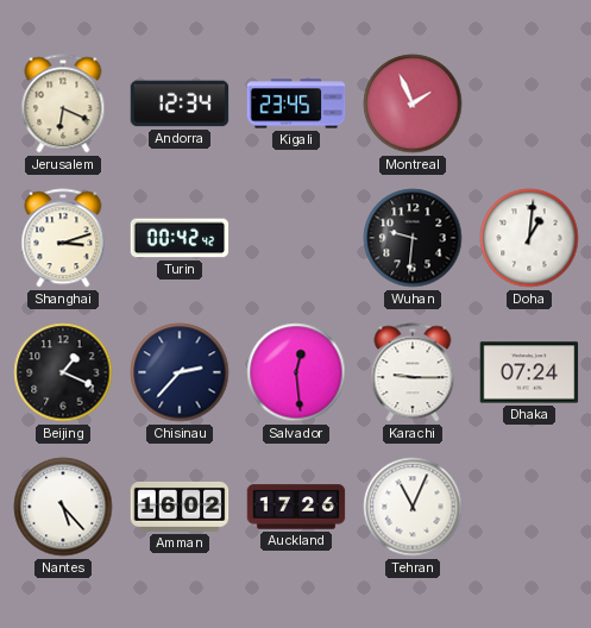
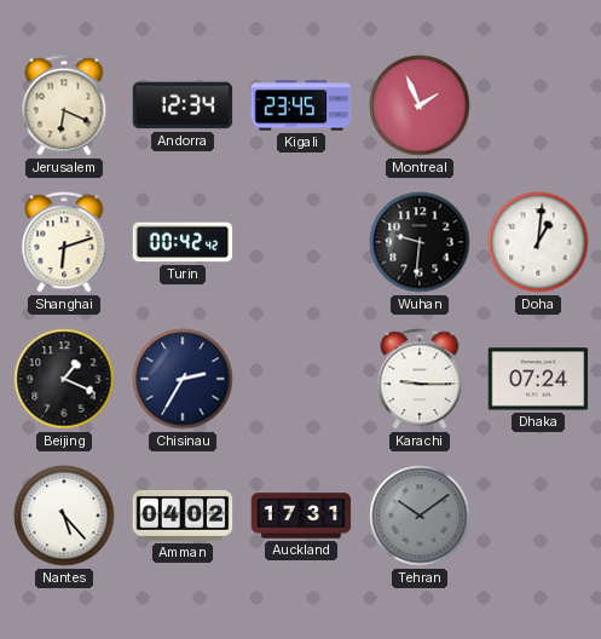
Shanghai: 3:12 -> 6:12
Chisinau: 2:37 -> 2:35
Salvador: 12:29 -> none
Amman: 16:02 -> 04:02
Auckland: 17:26 -> 17:31
Tehran: 11:04 -> 10:09
Tehran dial: white -> grey
